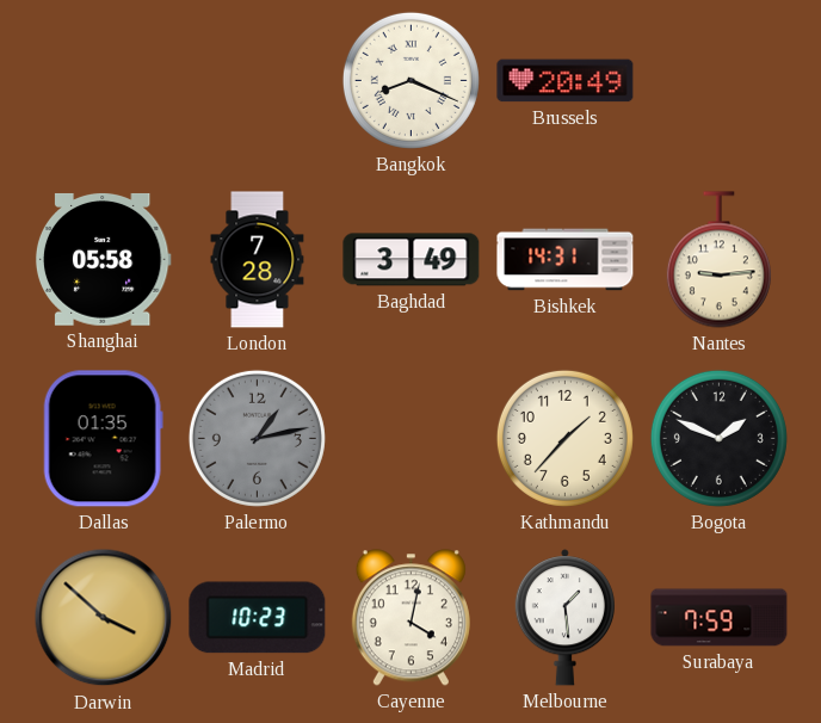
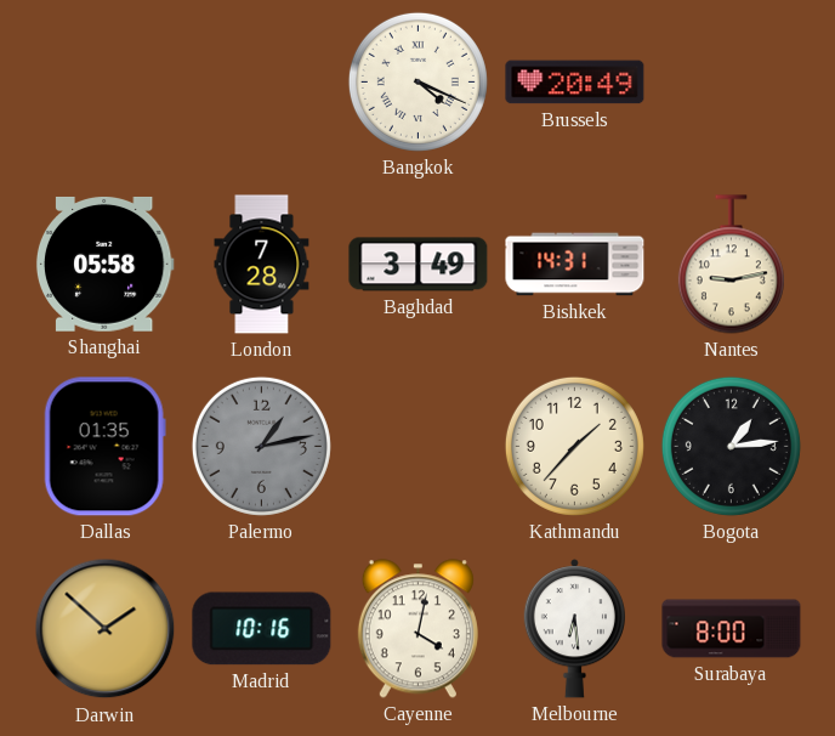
Bangkok: 8:19 -> 4:19
Nantes: 9:14 -> 9:13
Bogota: 1:49 -> 1:14
Darwin: 3:52 -> 1:52
Madrid: 10:23 -> 10:16
Melbourne: 1:29 -> 6:29
Surabaya: 7:59 -> 8:00
